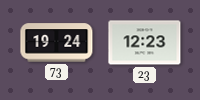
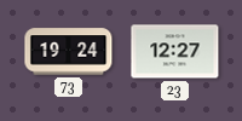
23: 12:23 -> 12:27
